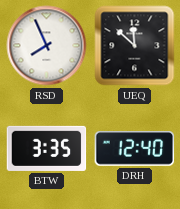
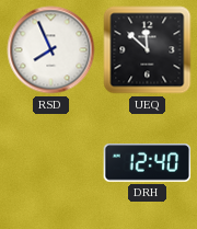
BTW: 3:35 -> none
